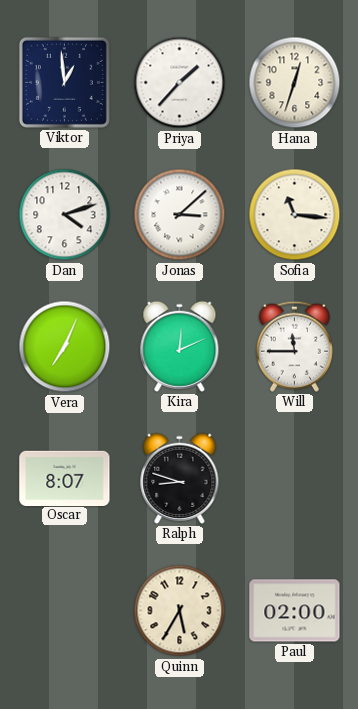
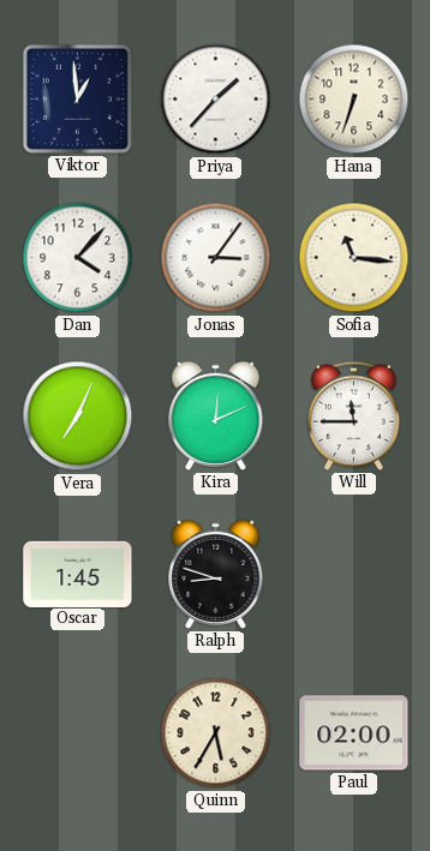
Hana: 12:33 -> 6:33
Dan: 4:12 -> 4:07
Jonas: 3:08 -> 3:06
Oscar: 8:07 -> 1:45
